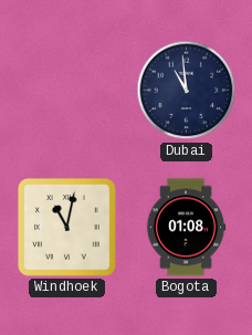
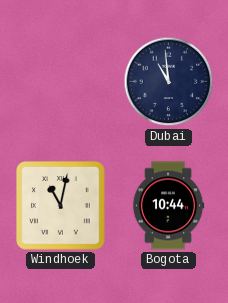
Bogota: 01:08 -> 10:44
